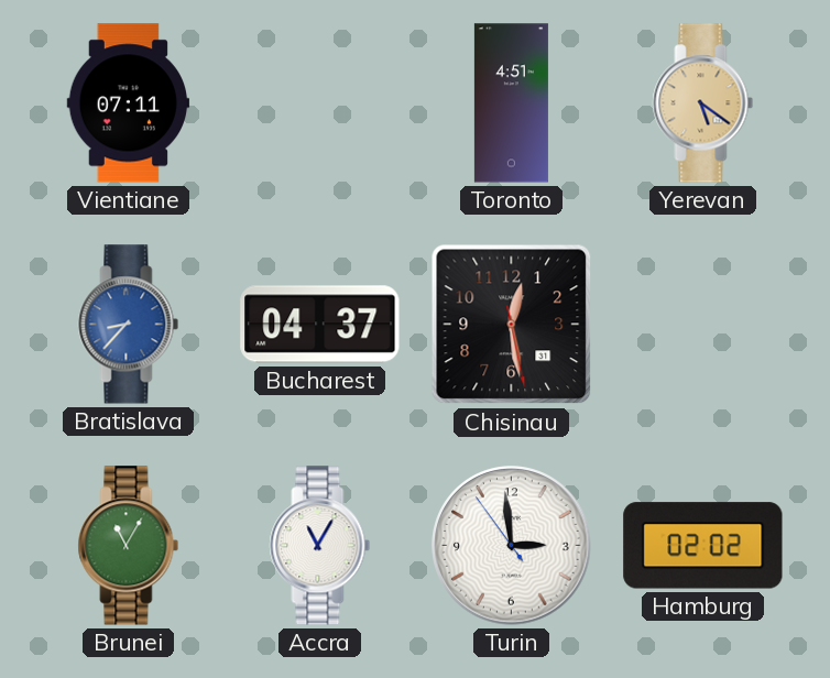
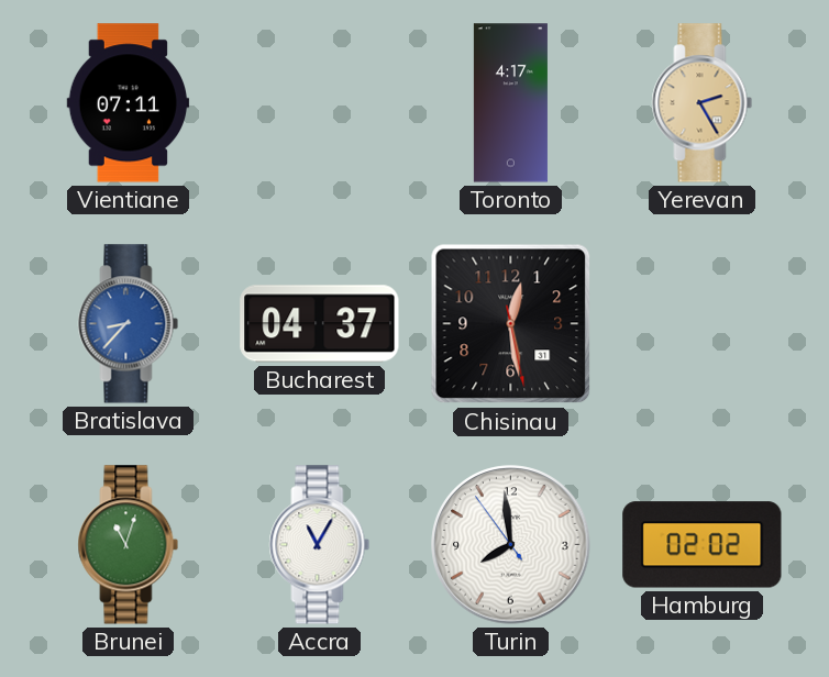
Toronto: 4:51 -> 4:17
Yerevan: 5:21 -> 2:25
Brunei: 11:05 -> 11:03
Turin: 2:58 -> 7:58
